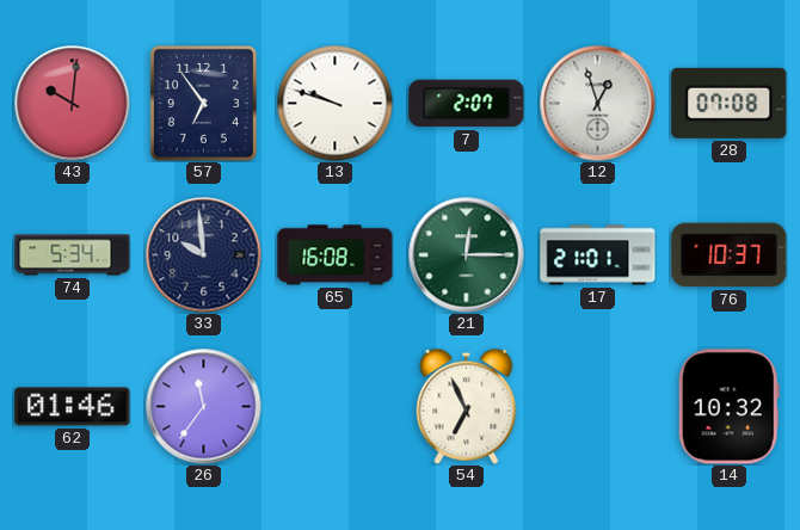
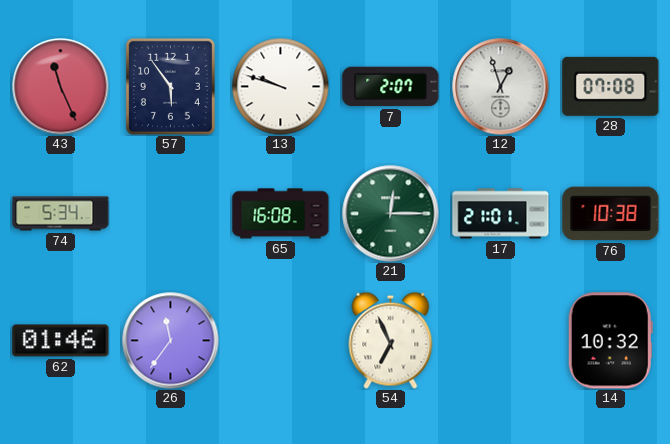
43: 10:01 -> 11:26
57: 6:54 -> 5:54
33: 9:59 -> none
76: 10:37 -> 10:38
